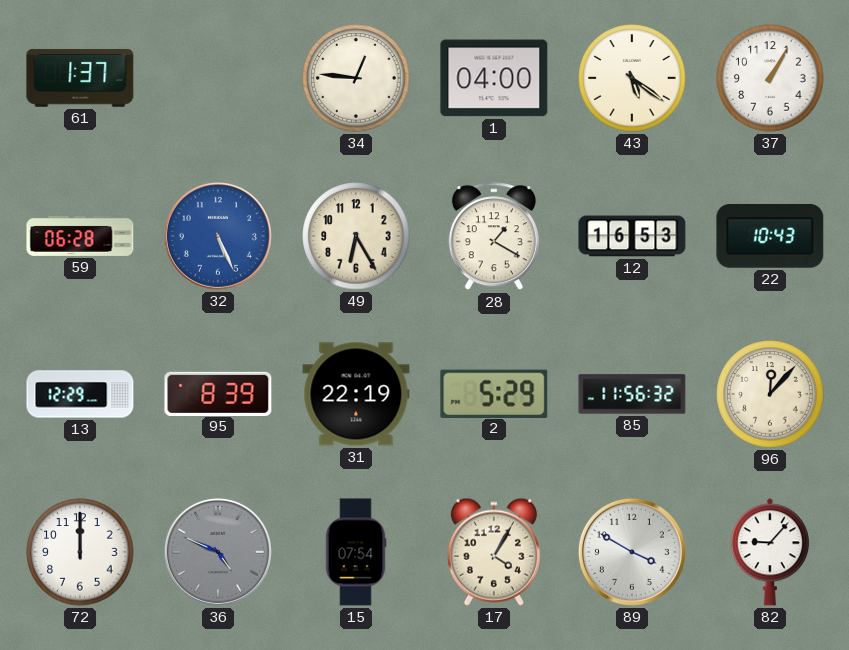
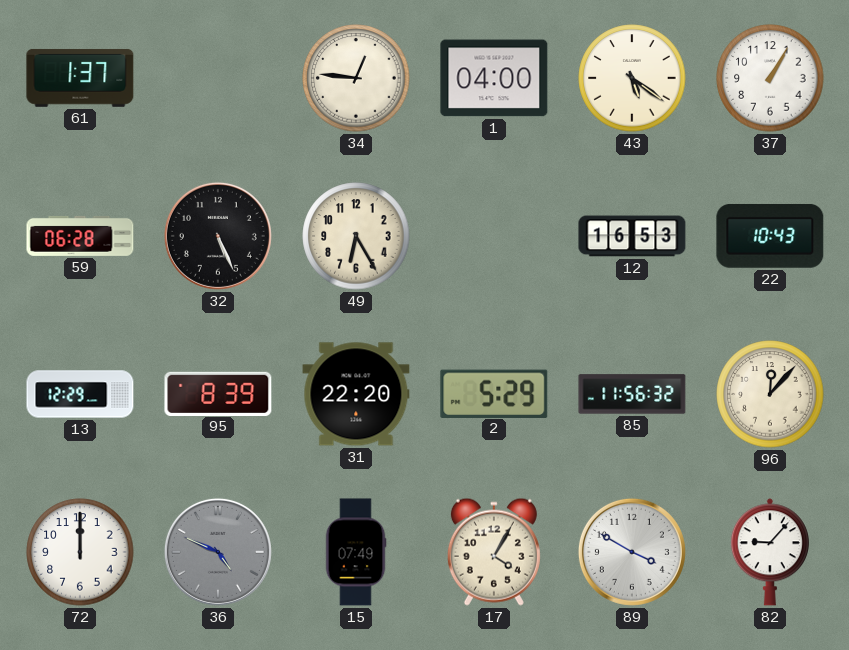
32 dial: blue -> black
28: 1:20 -> none
31: 22:19 -> 22:20
15: 07:54 -> 07:49
